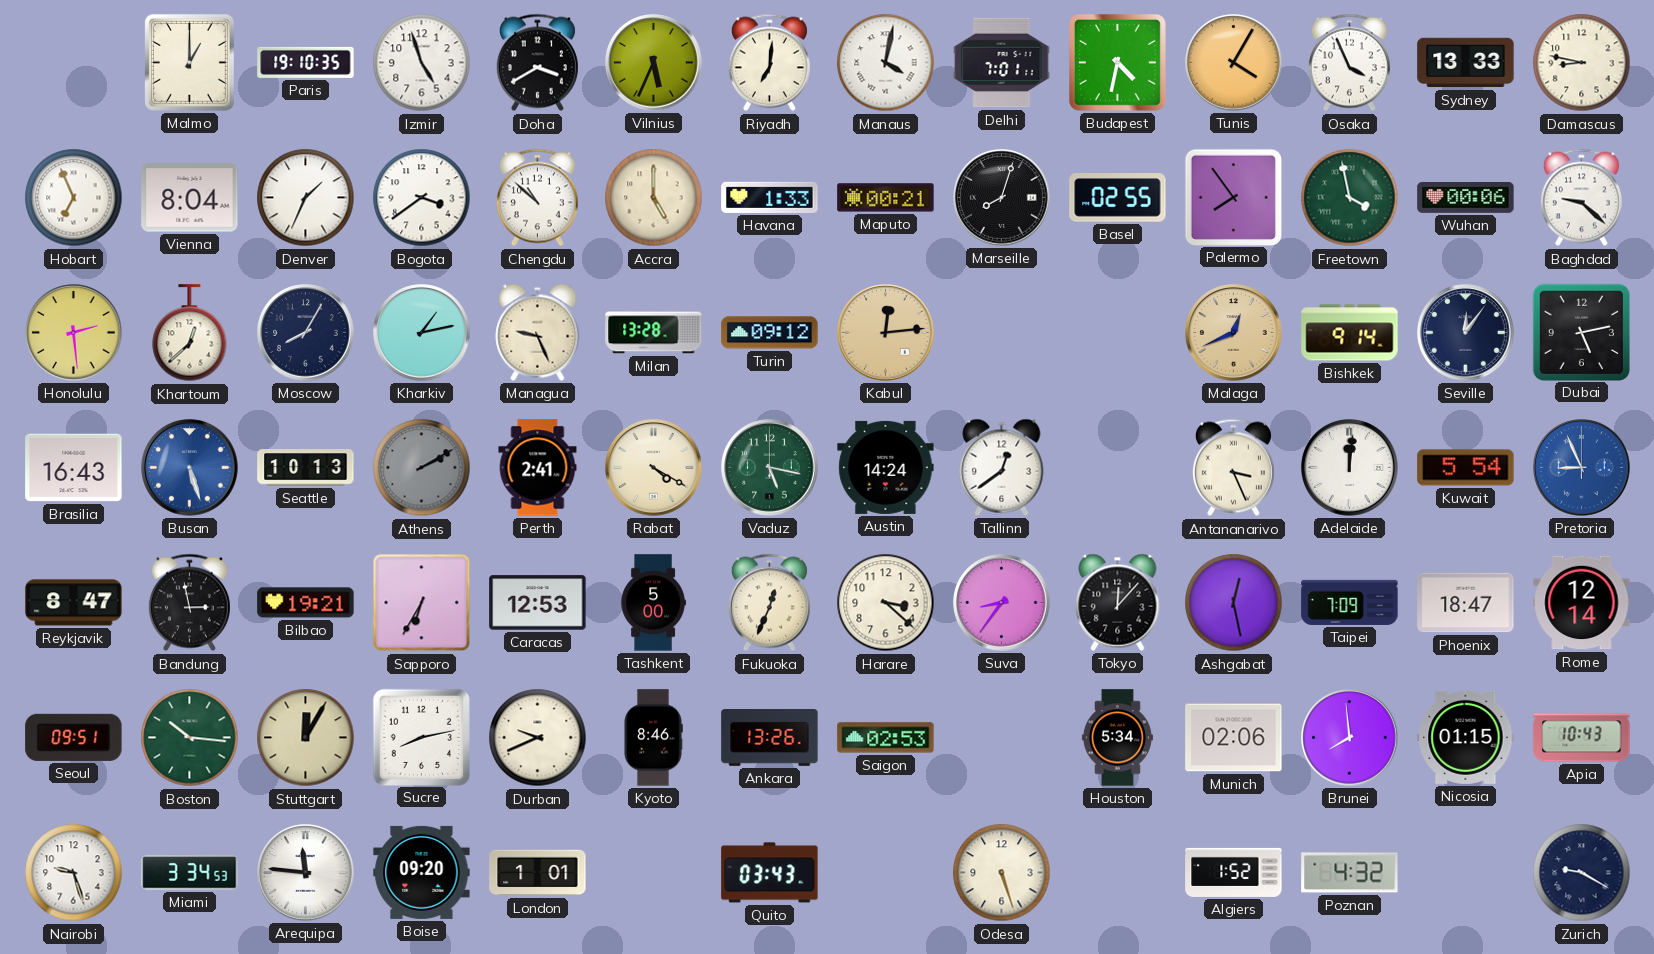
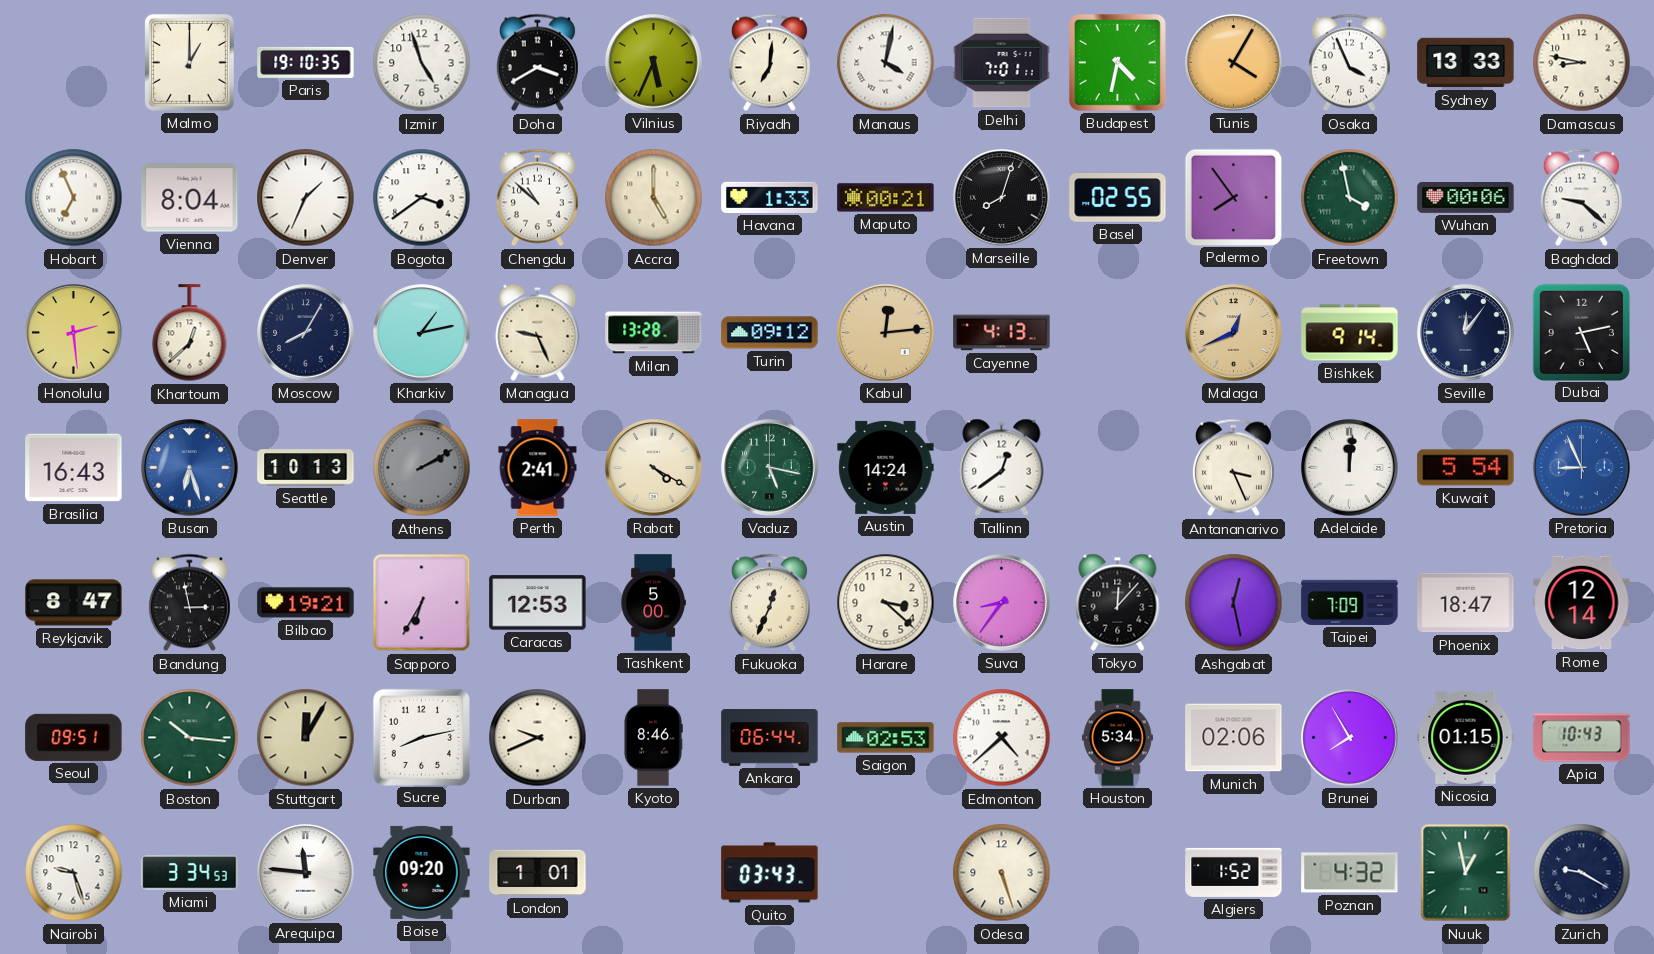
Cayenne: none -> 4:13
Busan: 5:27 -> 6:27
Ankara: 13:26 -> 06:44
Edmonton: none -> 4:38
Brunei: 7:59 -> 7:55
Nuuk: none -> 12:58
